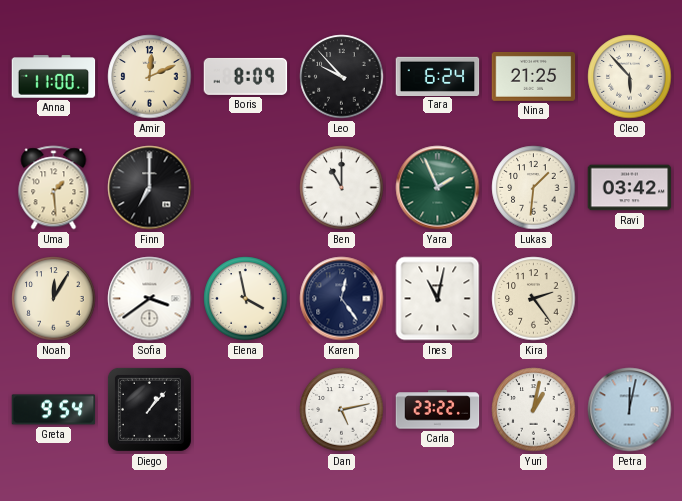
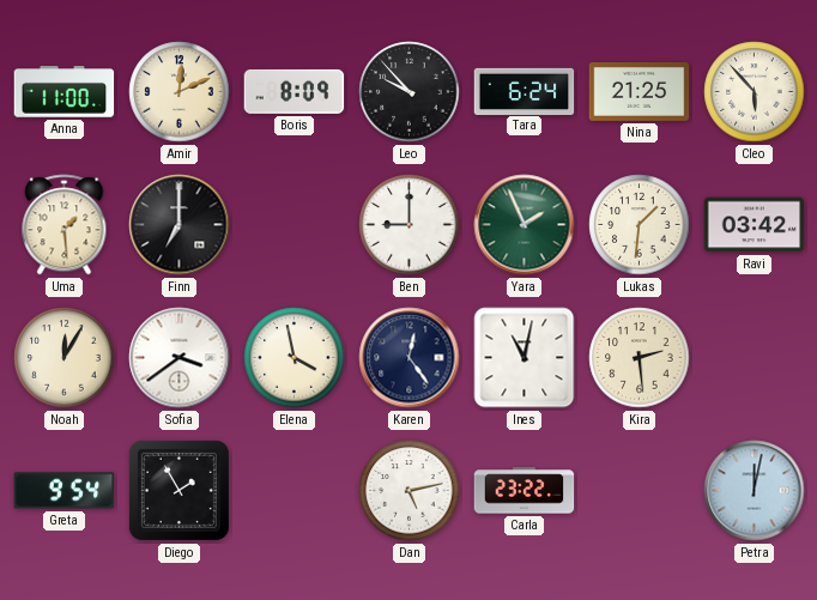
Ben: 11:00 -> 9:00
Kira: 2:24 -> 2:29
Diego: 1:07 -> 1:55
Yuri: 1:02 -> none
